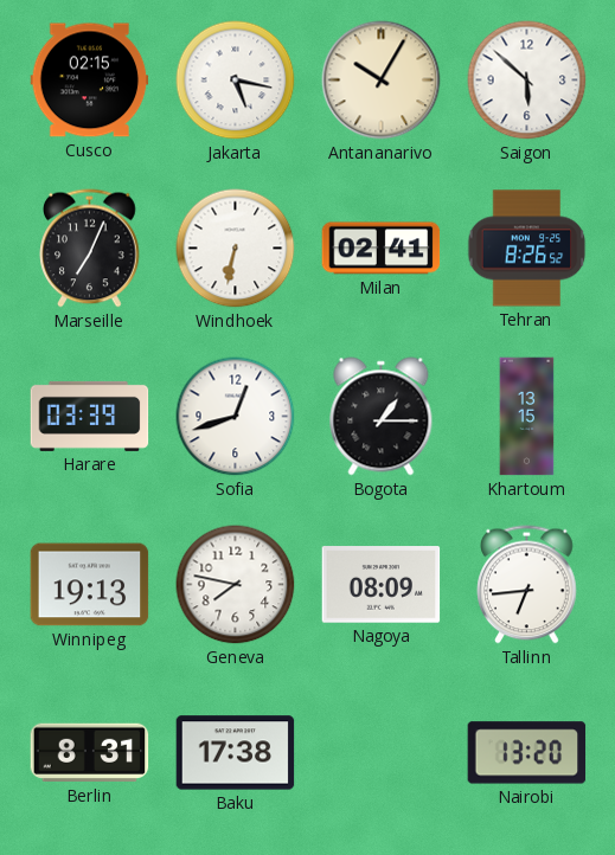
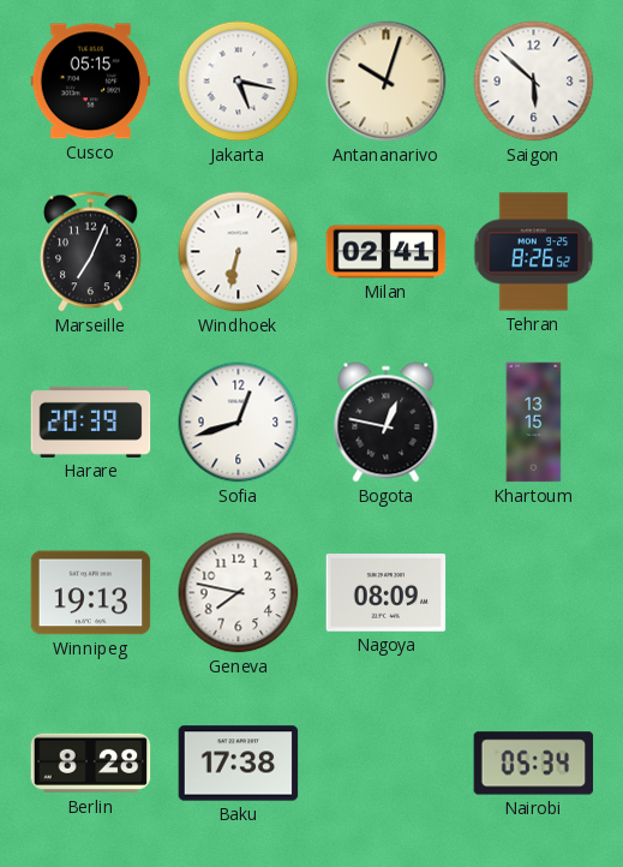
Cusco: 02:15 -> 05:15
Antananarivo: 10:05 -> 10:03
Harare: 03:39 -> 20:39
Bogota: 1:15 -> 12:47
Tallinn: 6:44 -> none
Berlin: 8:31 -> 8:28
Nairobi: 13:20 -> 05:34
